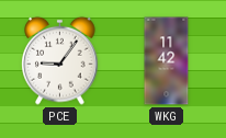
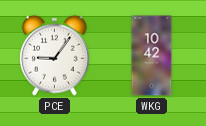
WKG: 11:42 -> 10:42
